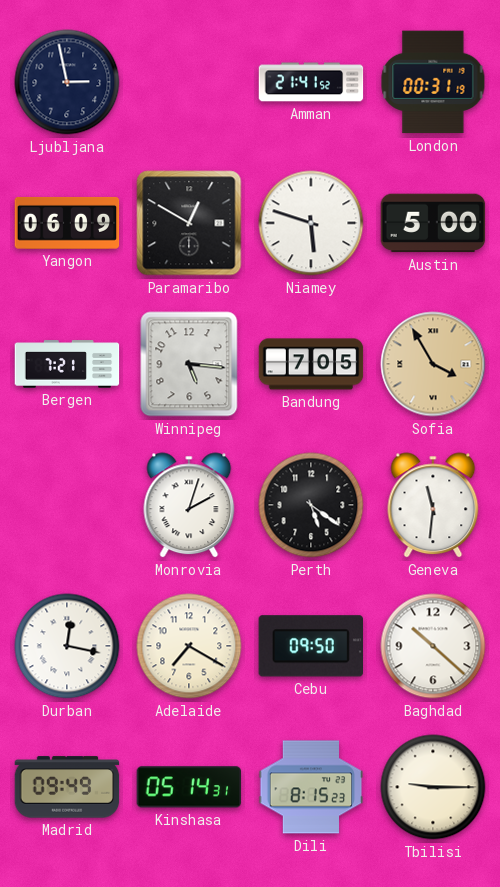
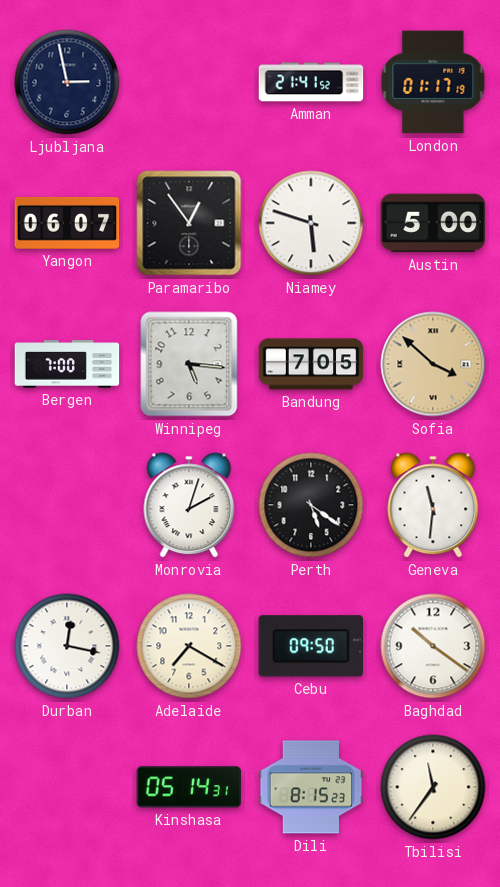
London: 00:31 -> 01:17
Yangon: 06:09 -> 06:07
Paramaribo: 12:50 -> 12:54
Bergen: 7:21 -> 7:00
Sofia: 3:55 -> 3:52
Baghdad: 10:22 -> 10:21
Madrid: 09:49 -> none
Tbilisi: 9:15 -> 11:36
